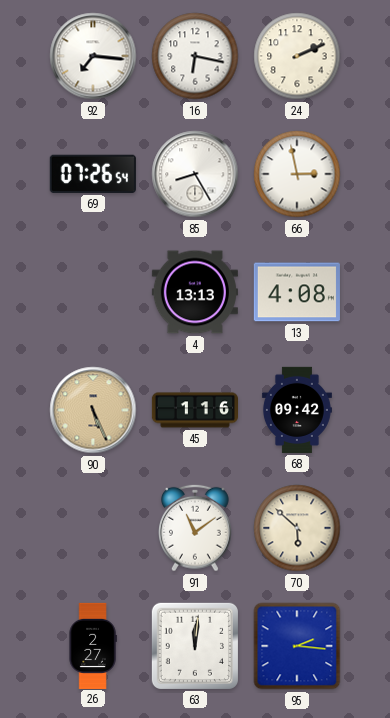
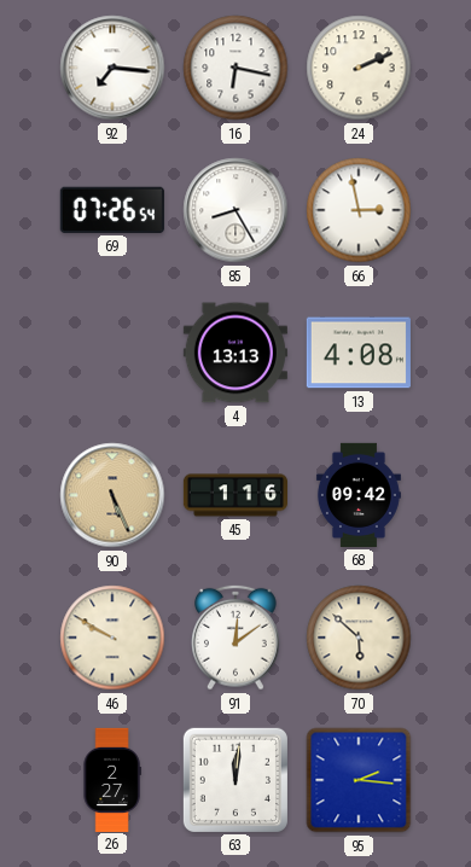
46: none -> 9:50
91: 11:09 -> 12:09
